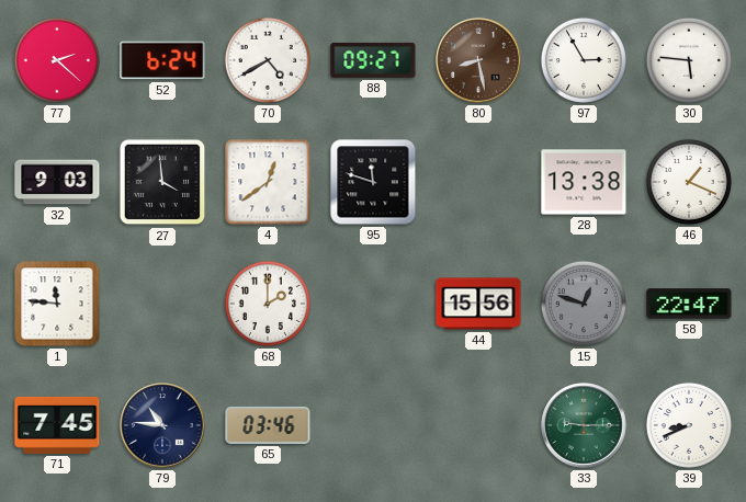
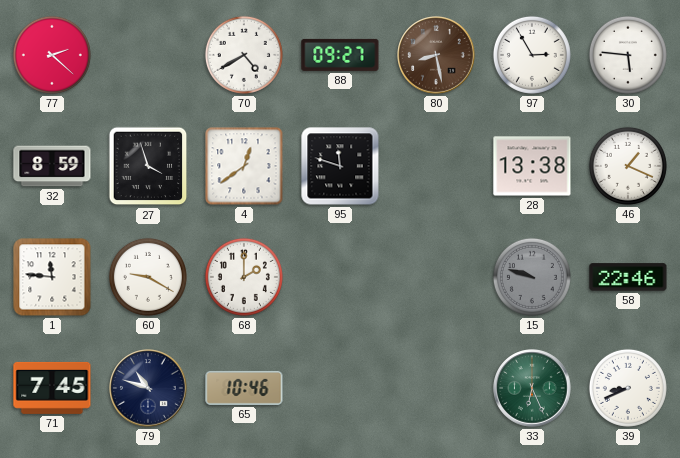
52: 6:24 -> none
32: 9:03 -> 8:59
27: 3:59 -> 3:57
60: none -> 9:20
44: 15:56 -> none
15: 12:48 -> 9:48
58: 22:47 -> 22:46
79: 10:46 -> 10:48
65: 03:46 -> 10:46
33: 9:15 -> 6:26
